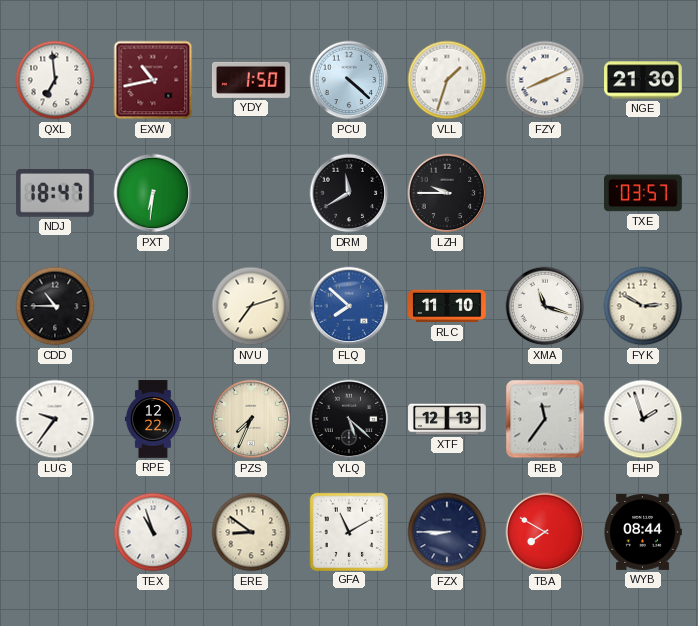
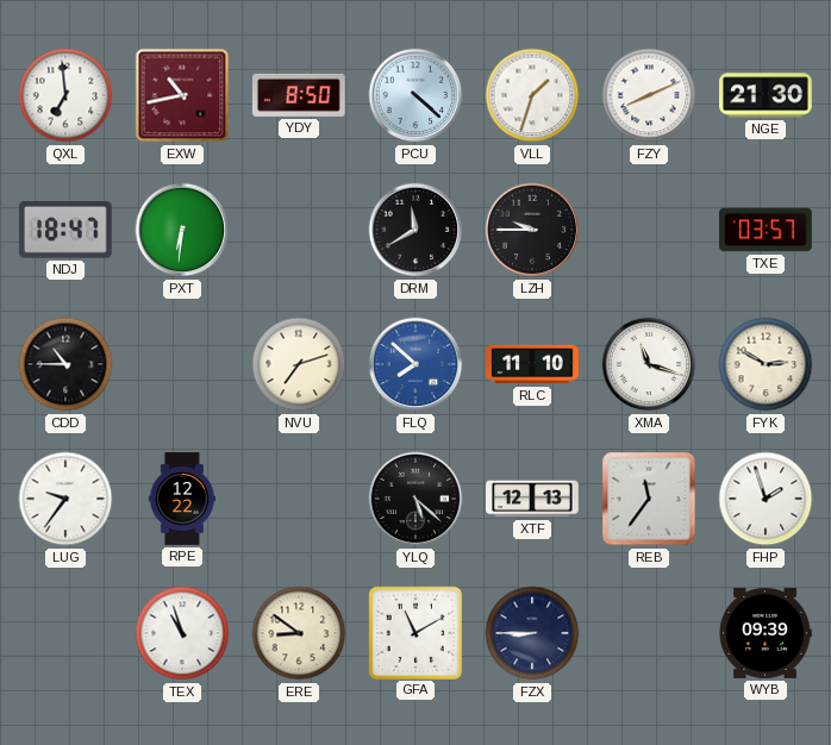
YDY: 1:50 -> 8:50
PZS: 7:34 -> none
TBA: 7:50 -> none
WYB: 08:44 -> 09:39
